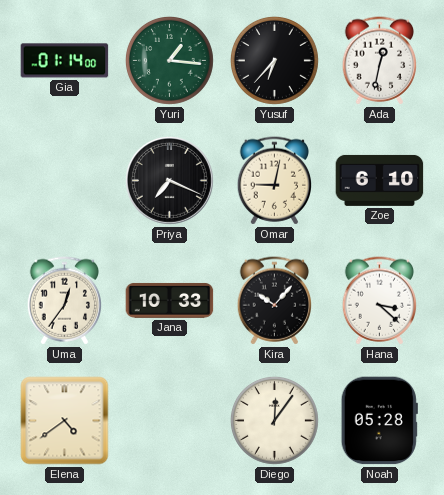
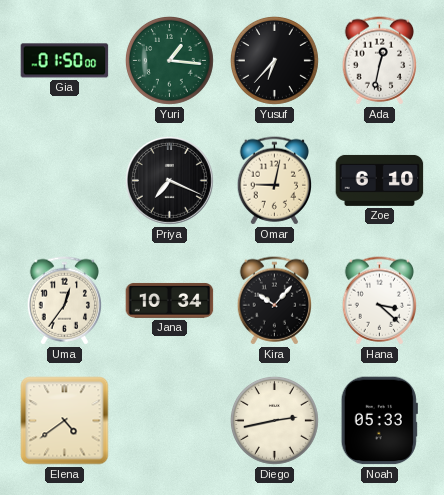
Gia: 01:14 -> 01:50
Jana: 10:33 -> 10:34
Diego: 12:06 -> 2:43
Noah: 05:28 -> 05:33
